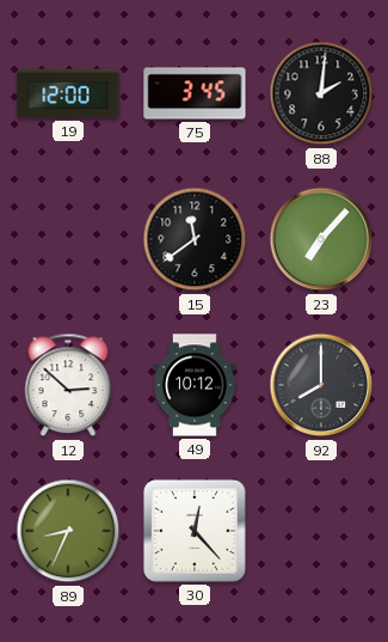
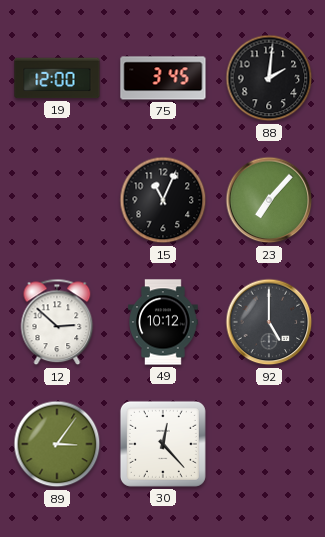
15: 11:39 -> 11:04
92: 8:00 -> 5:00
89: 8:34 -> 3:06
